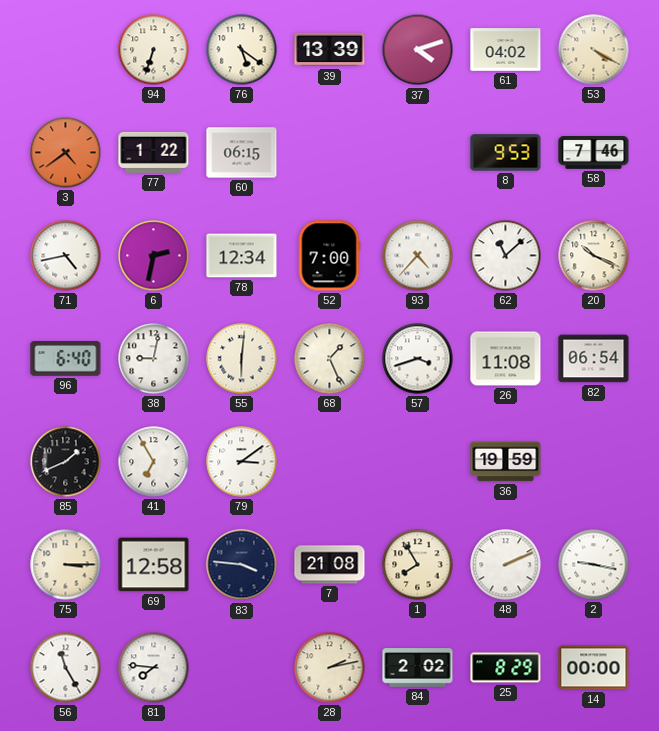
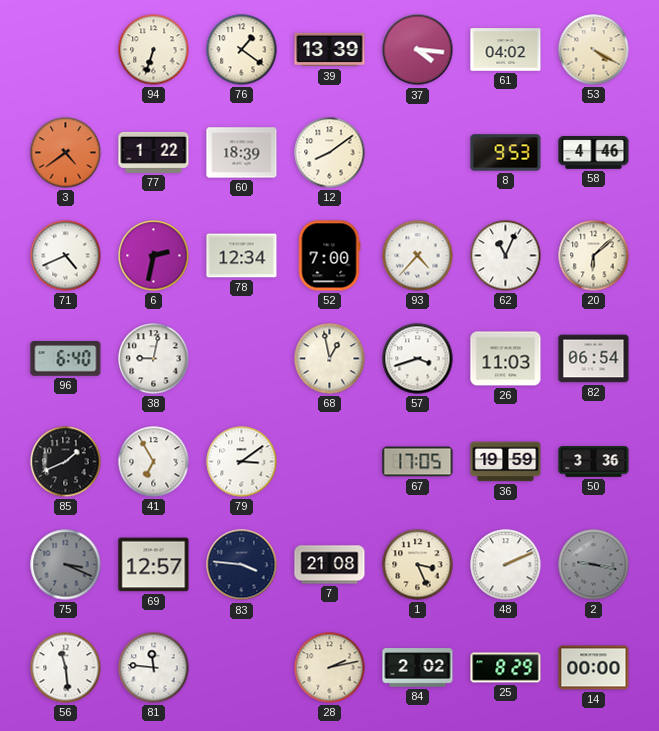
76: 5:21 -> 1:21
37: 4:12 -> 4:16
60: 06:15 -> 18:39
12: none -> 8:09
58: 7:46 -> 4:46
71: 4:43 -> 4:41
62: 11:08 -> 11:04
20: 10:19 -> 6:08
55: 6:01 -> none
68: 1:26 -> 12:58
26: 11:08 -> 11:03
67: none -> 17:05
50: none -> 3:36
75: 3:15 -> 3:19
75 dial: cream -> grey
69: 12:58 -> 12:57
1: 7:55 -> 3:26
2 dial: white -> grey
56: 11:25 -> 11:29
81: 7:46 -> 11:46
